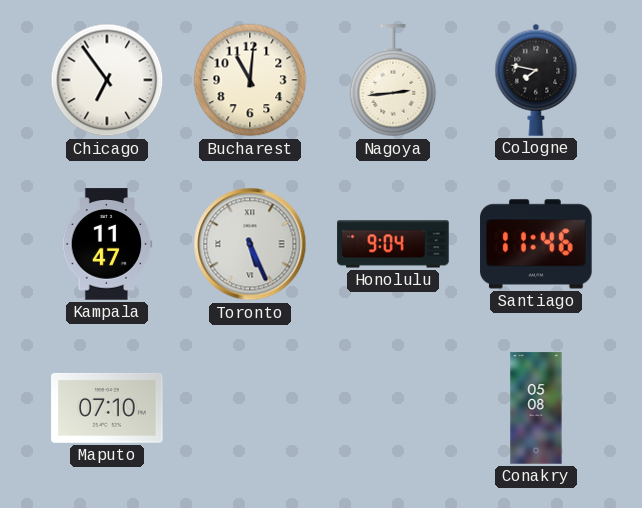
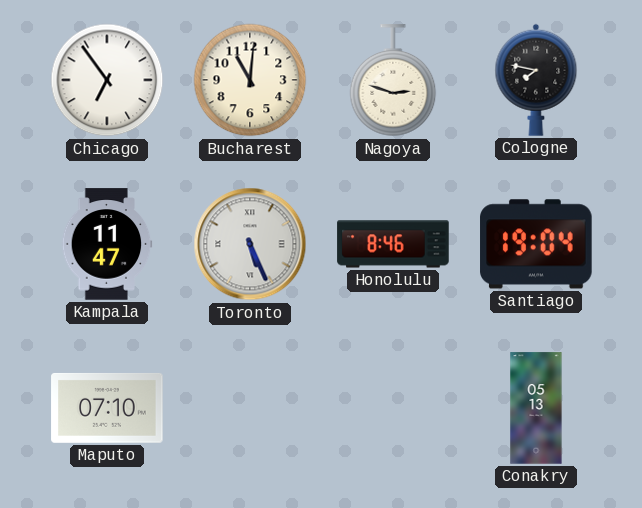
Nagoya: 2:44 -> 2:48
Honolulu: 9:04 -> 8:46
Santiago: 11:46 -> 19:04
Conakry: 05:08 -> 05:13
